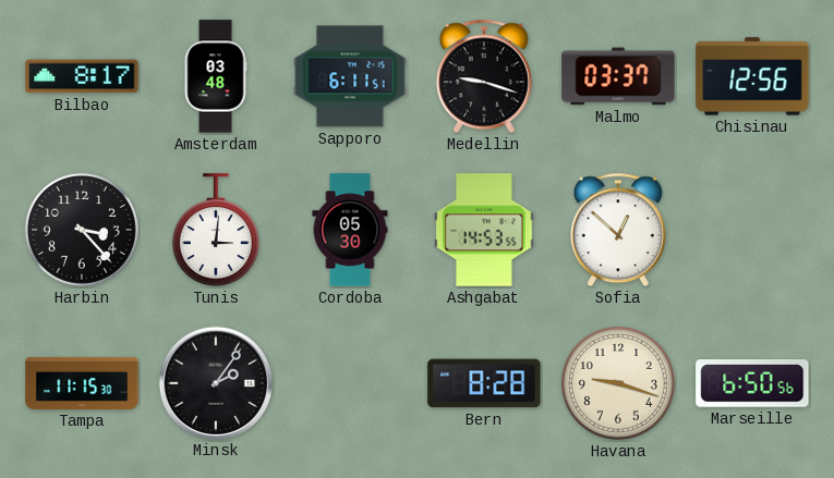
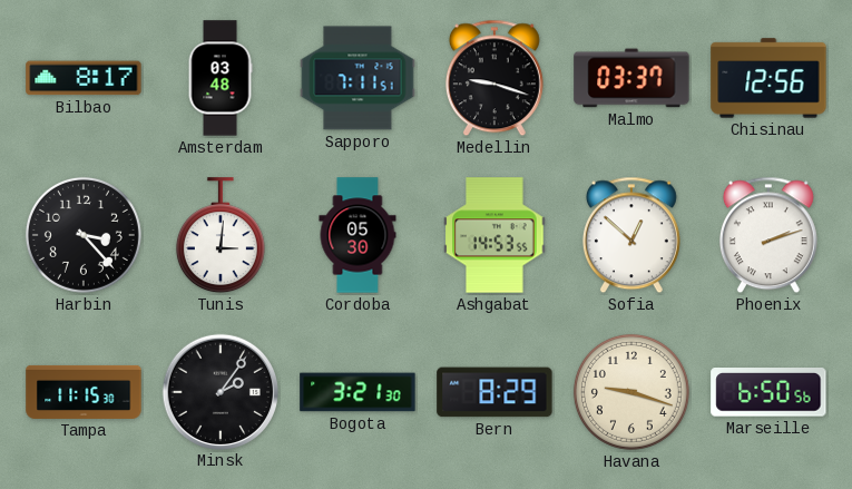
Sapporo: 6:11 -> 7:11
Phoenix: none -> 2:12
Bogota: none -> 3:21
Bern: 8:28 -> 8:29
